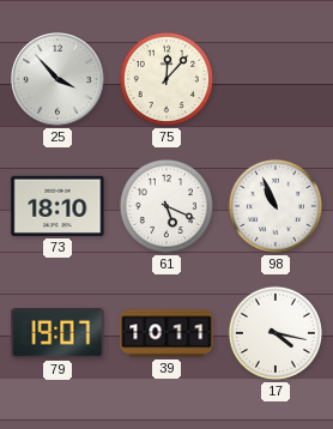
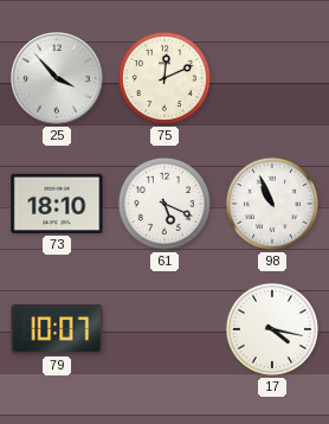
75: 12:07 -> 12:11
79: 19:07 -> 10:07
39: 10:11 -> none
